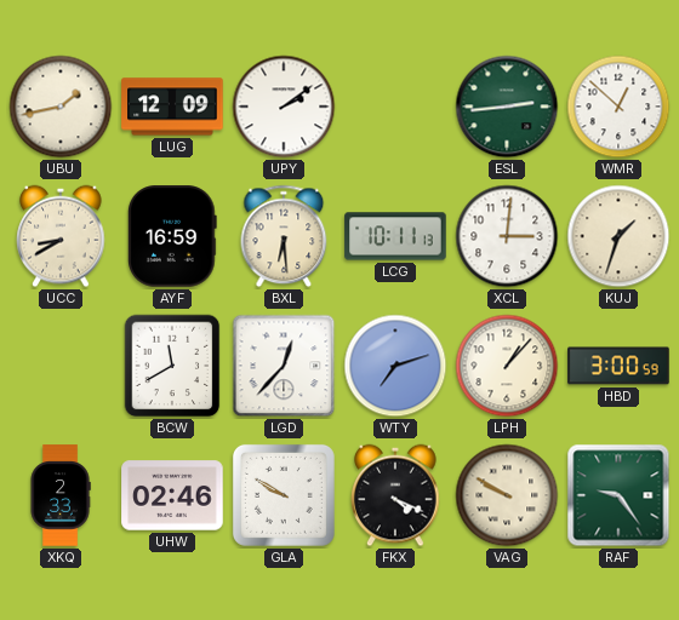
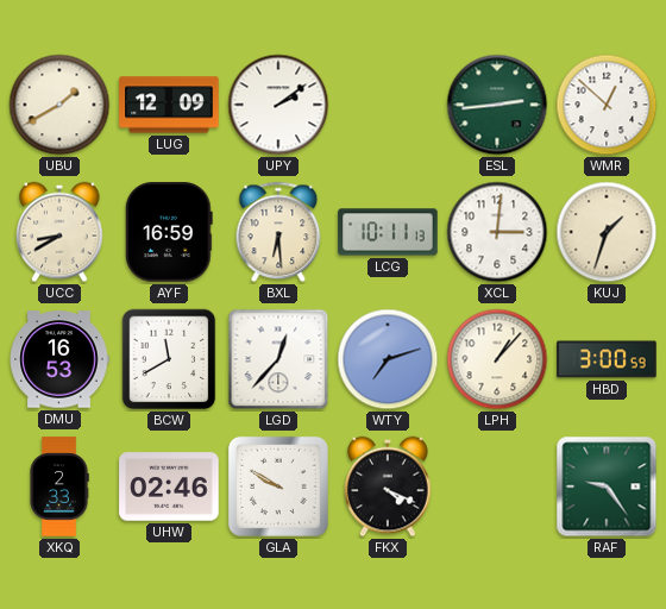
UBU: 1:43 -> 1:40
DMU: none -> 16:53
VAG: 9:50 -> none
